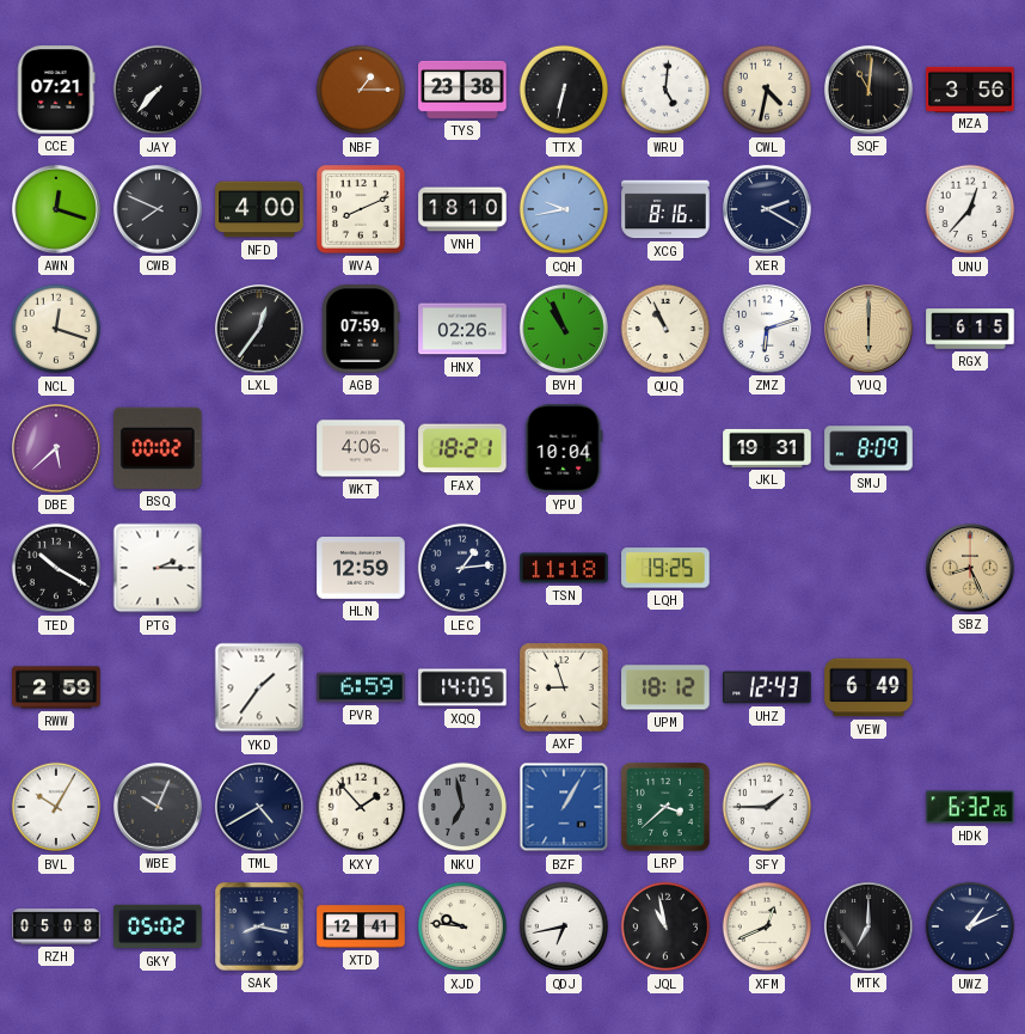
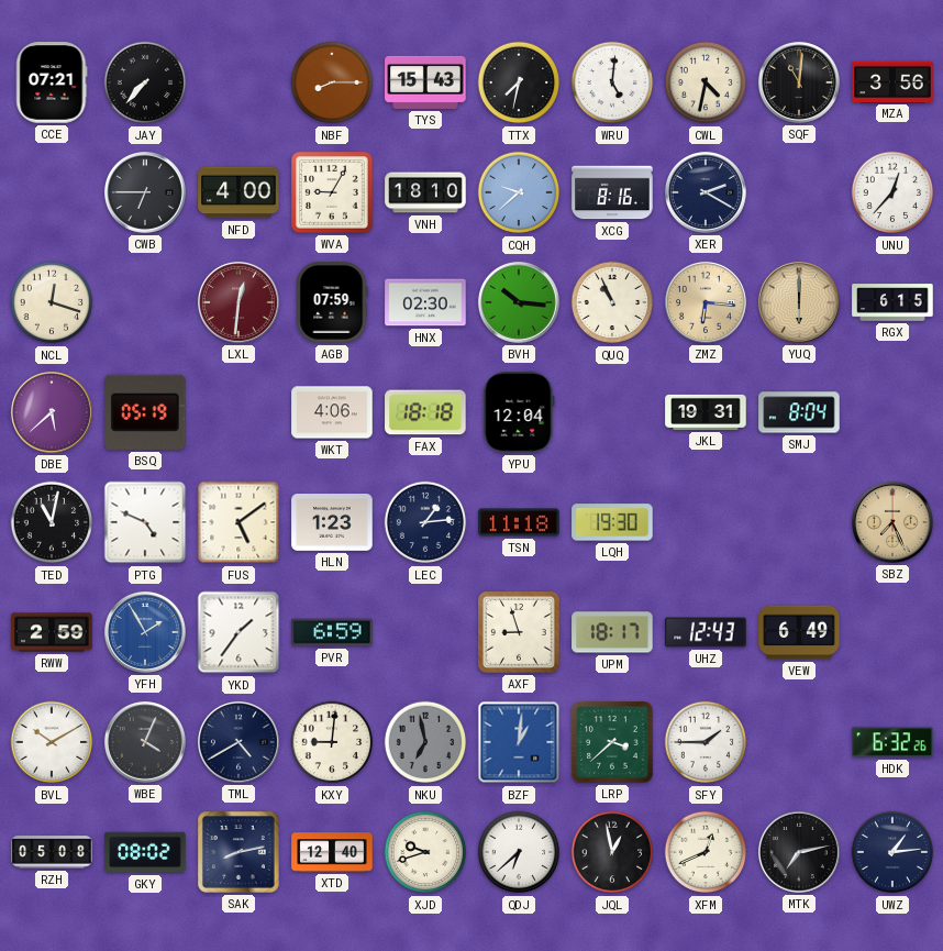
NBF: 1:15 -> 8:15
TYS: 23:38 -> 15:43
TTX: 6:32 -> 7:32
AWN: 12:18 -> none
CWB: 7:49 -> 6:45
WVA: 8:11 -> 9:05
CQH: 9:43 -> 9:38
LXL: 12:36 -> 12:31
LXL dial: black -> burgundy
HNX: 02:26 -> 02:30
BVH: 10:56 -> 10:16
ZMZ: 6:12 -> 6:16
ZMZ dial: white -> champagne
BSQ: 00:02 -> 05:19
FAX: 18:21 -> 18:18
YPU: 10:04 -> 12:04
SMJ: 8:09 -> 8:04
TED: 10:20 -> 11:02
PTG: 2:15 -> 4:49
FUS: none -> 5:09
HLN: 12:59 -> 1:23
LQH: 19:25 -> 19:30
SBZ: 8:26 -> 7:26
YFH: none -> 1:55
XQQ: 14:05 -> none
UPM: 18:12 -> 18:17
BVL: 10:05 -> 10:10
WBE: 10:04 -> 4:04
KXY: 1:53 -> 9:01
BZF: 1:05 -> 1:01
GKY: 05:02 -> 08:02
SAK: 8:17 -> 8:13
XTD: 12:41 -> 12:40
XJD: 9:46 -> 9:42
QDJ: 6:43 -> 6:38
JQL: 10:58 -> 12:58
MTK: 7:00 -> 7:13
UWZ: 1:11 -> 1:14
